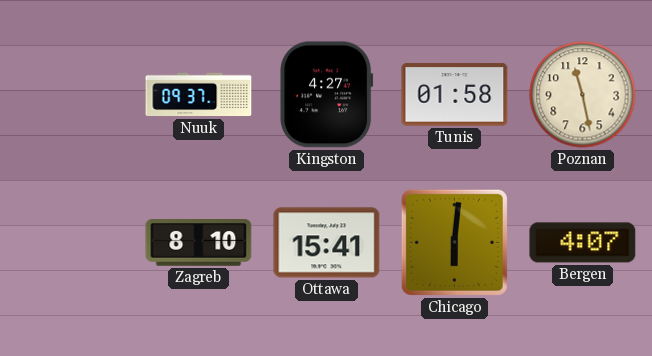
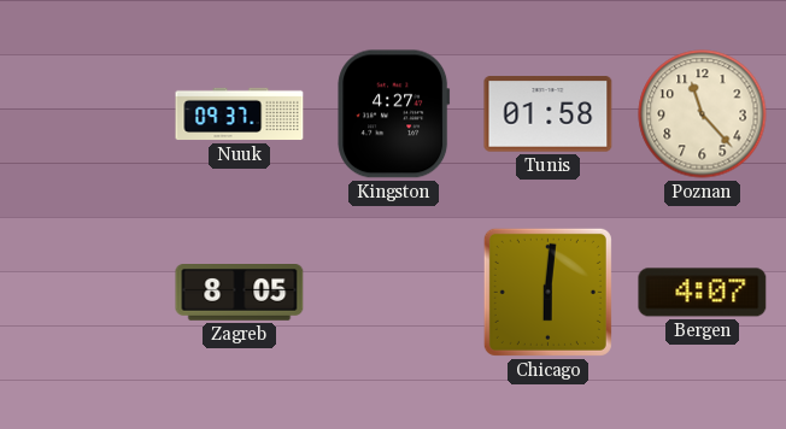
Poznan: 11:28 -> 11:23
Zagreb: 8:10 -> 8:05
Ottawa: 15:41 -> none
